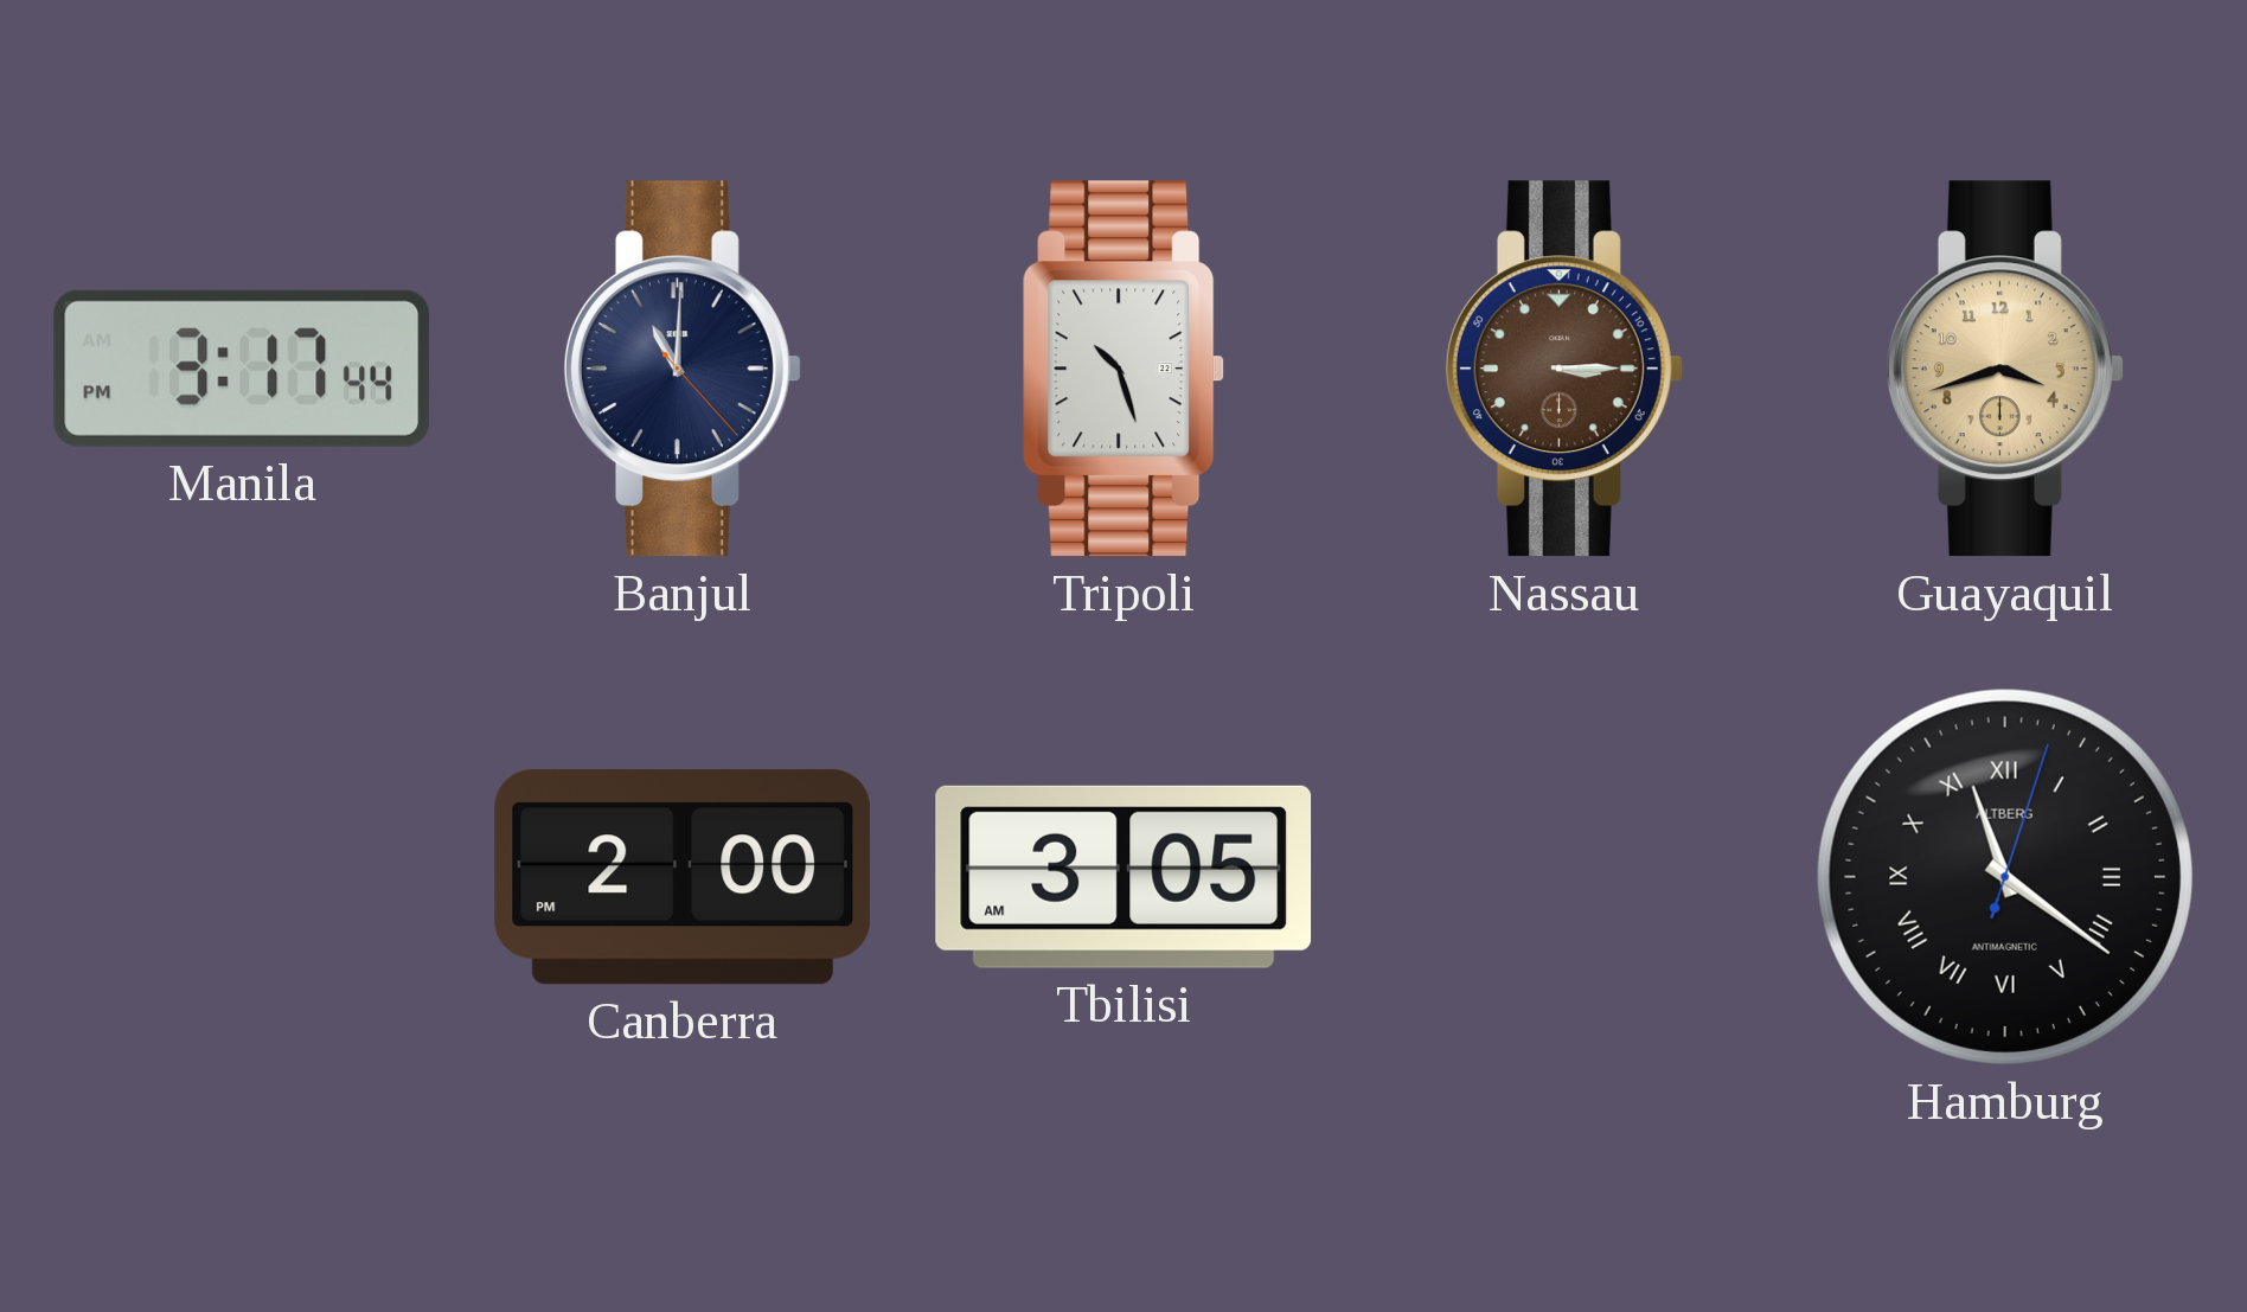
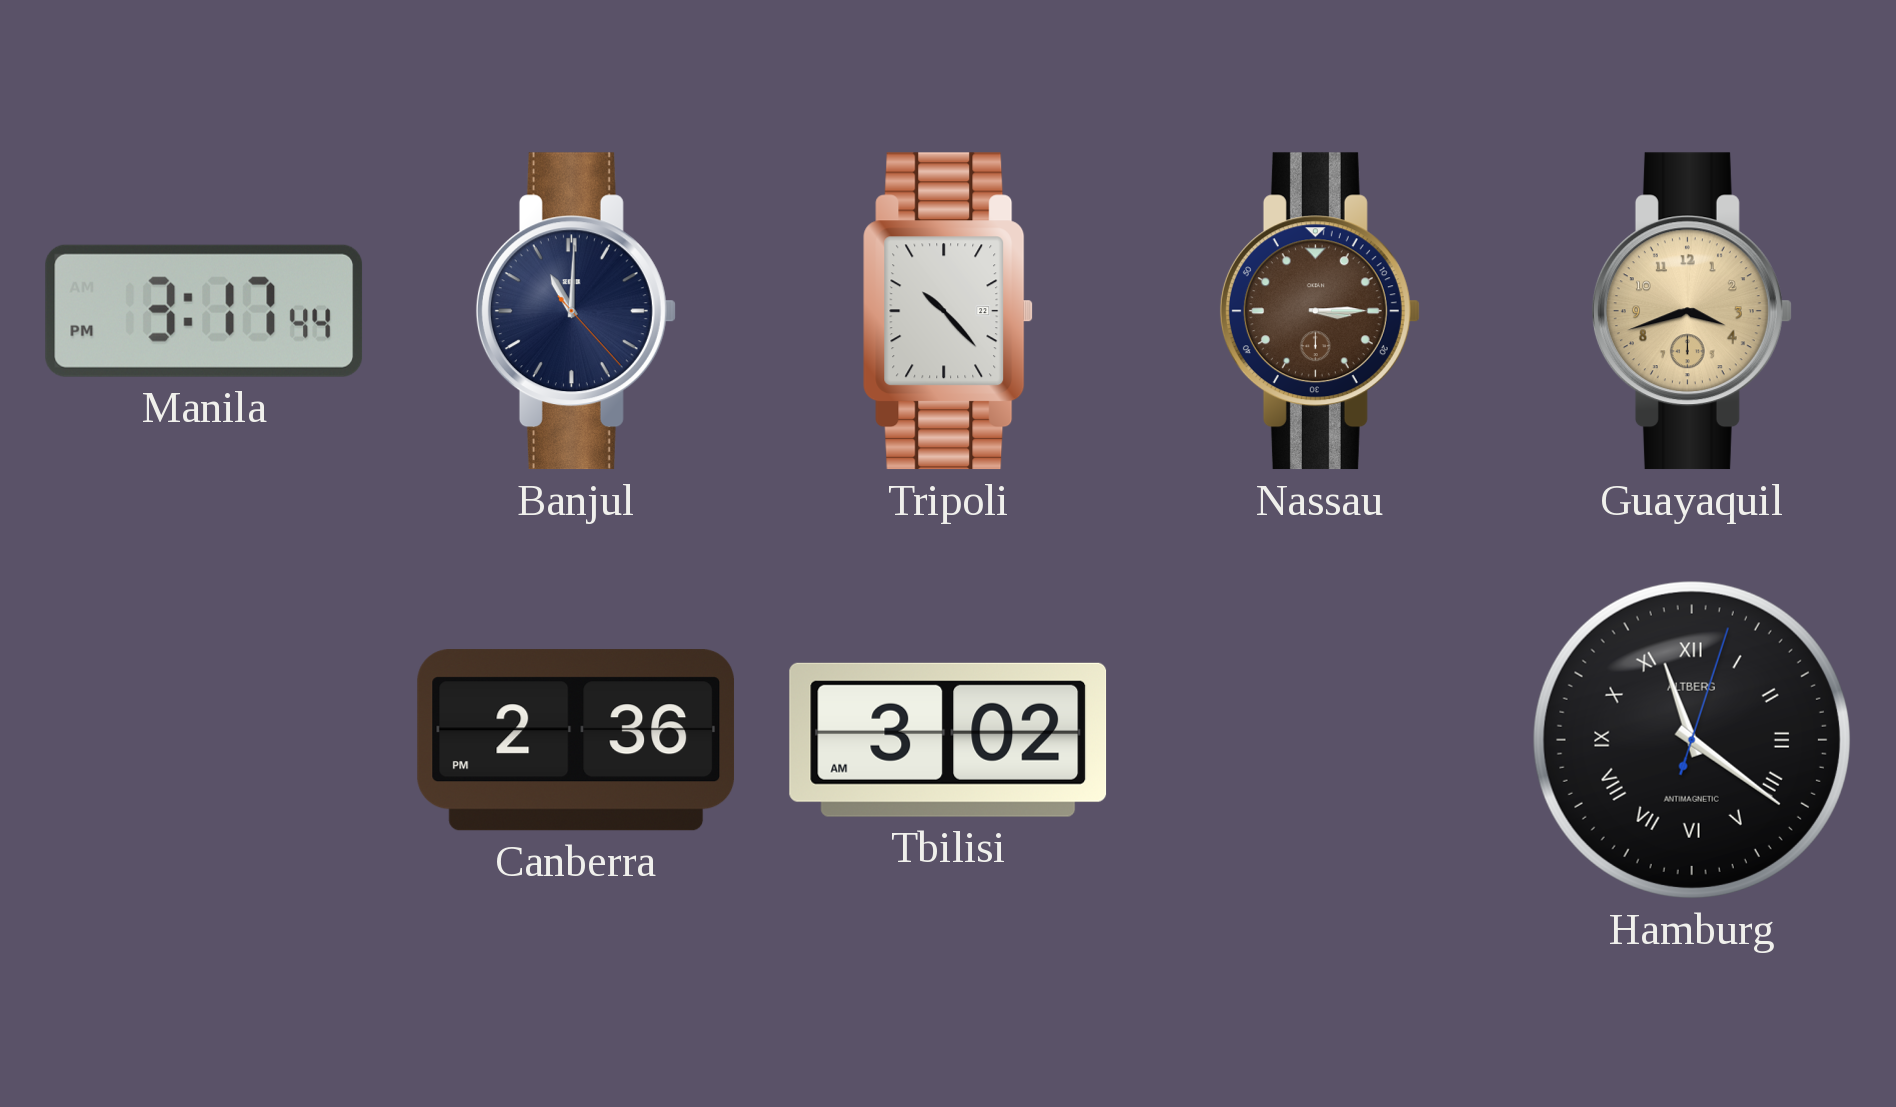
Tripoli: 10:27 -> 10:23
Canberra: 2:00 -> 2:36
Tbilisi: 3:05 -> 3:02
